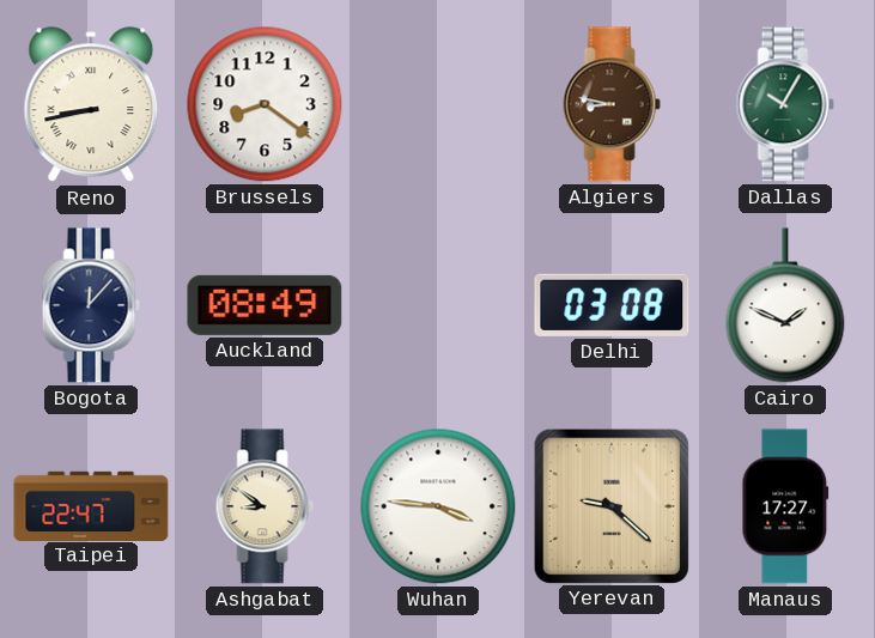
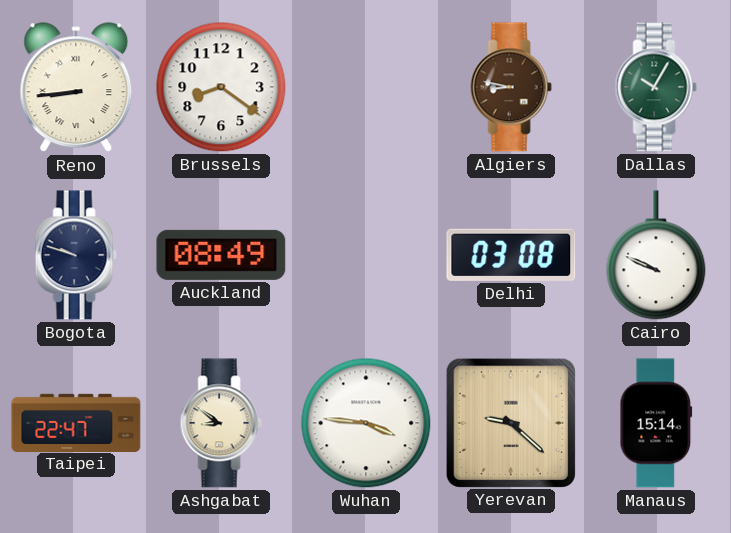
Reno: 8:43 -> 8:44
Bogota: 12:07 -> 9:48
Cairo: 1:49 -> 9:49
Manaus: 17:27 -> 15:14
